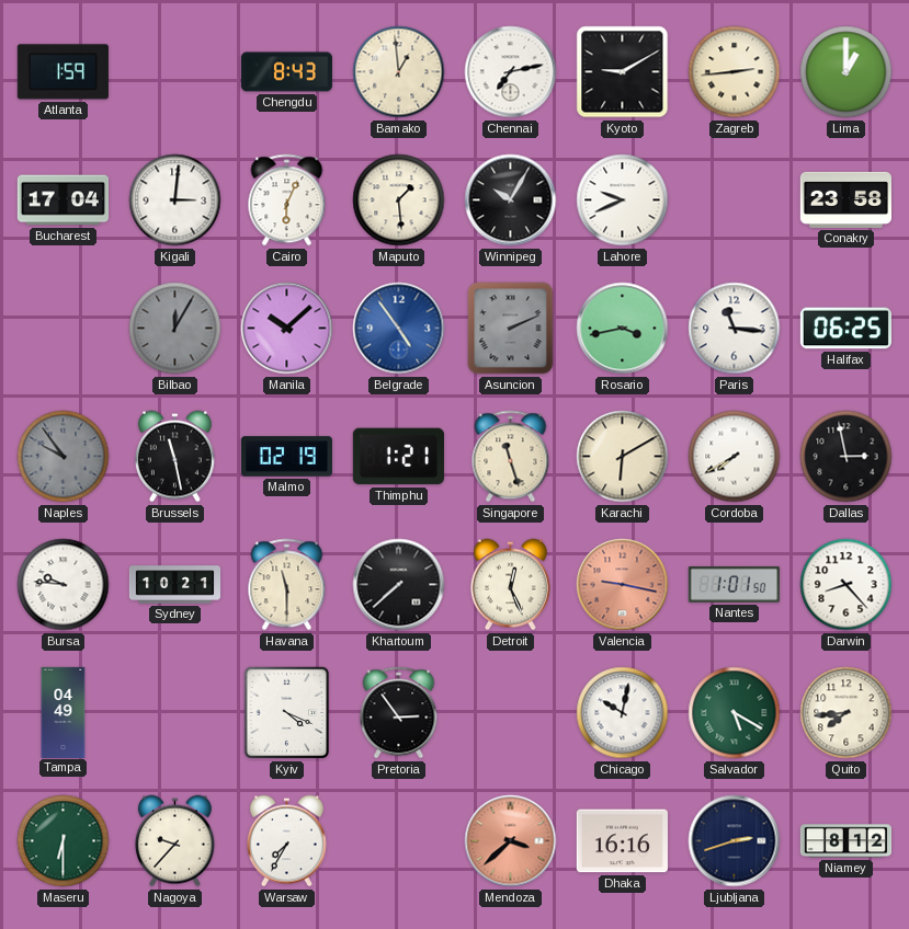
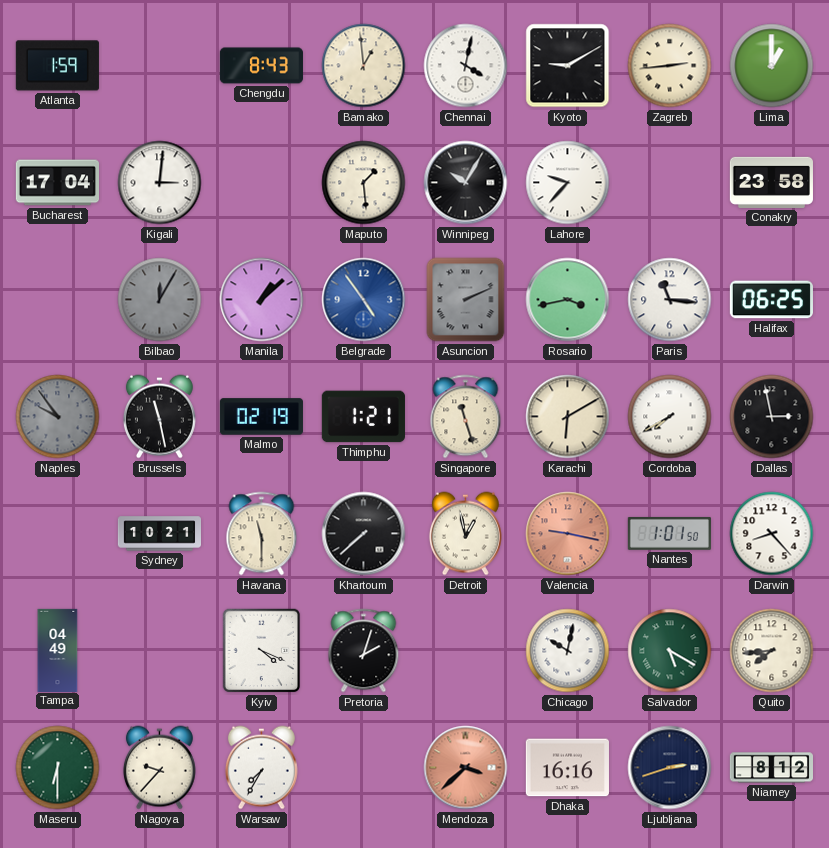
Chennai: 7:13 -> 4:02
Cairo: 6:04 -> none
Lahore: 9:41 -> 9:37
Manila: 10:08 -> 1:08
Bursa: 9:46 -> none
Detroit: 12:26 -> 12:58
Pretoria: 2:54 -> 2:03
